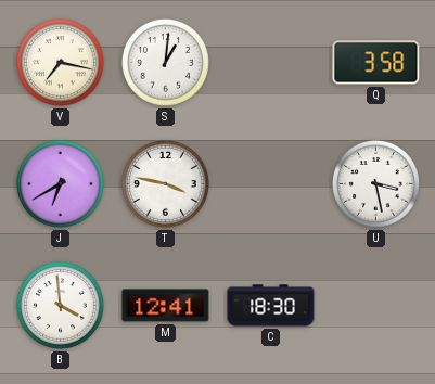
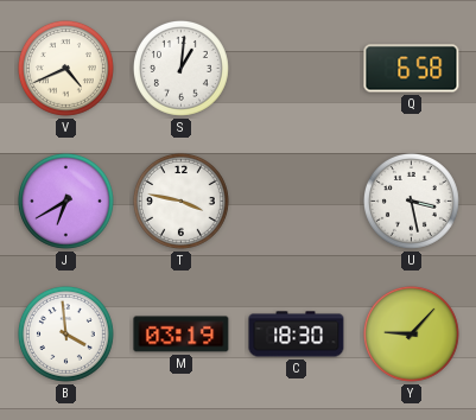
V: 7:17 -> 4:41
Q: 3:58 -> 6:58
M: 12:41 -> 03:19
Y: none -> 9:07
